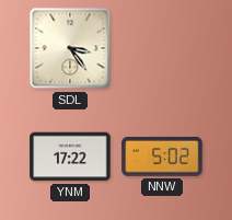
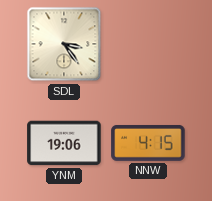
YNM: 17:22 -> 19:06
NNW: 5:02 -> 4:15
